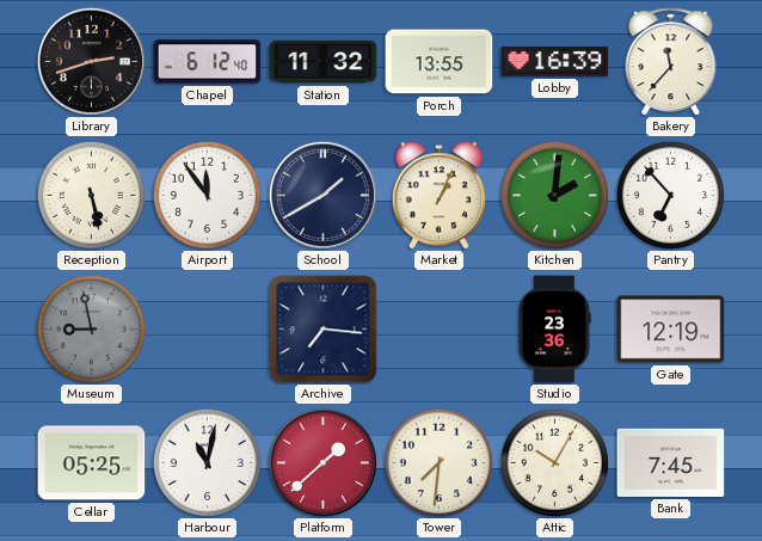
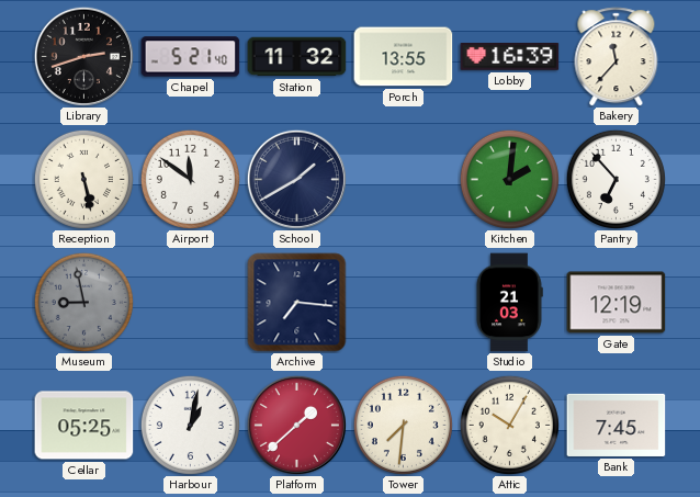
Chapel: 6:12 -> 5:21
Airport: 11:54 -> 11:51
Market: 1:04 -> none
Studio: 23:36 -> 21:03
Harbour: 11:02 -> 1:02
